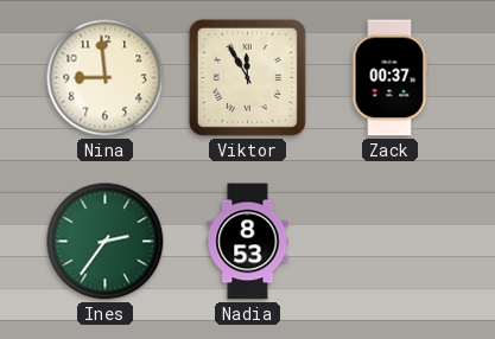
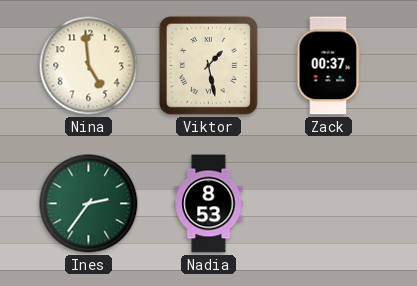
Nina: 8:59 -> 4:59
Viktor: 11:55 -> 1:28
